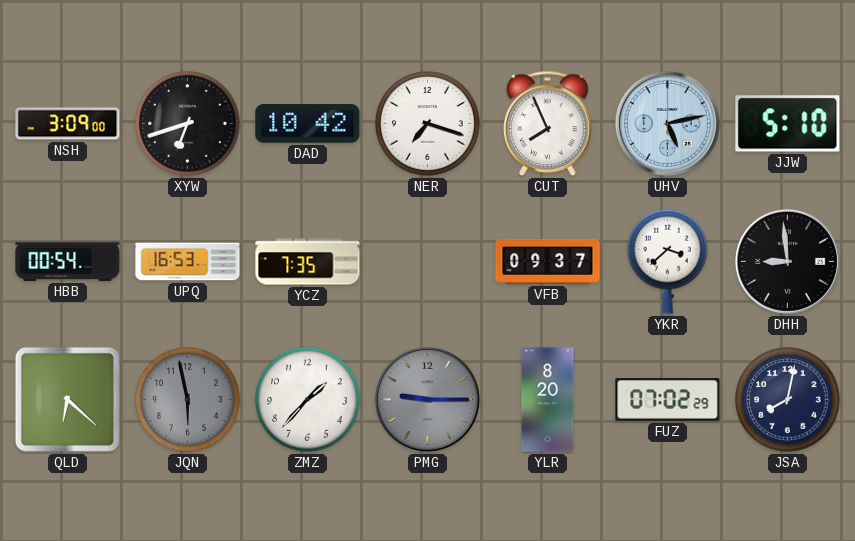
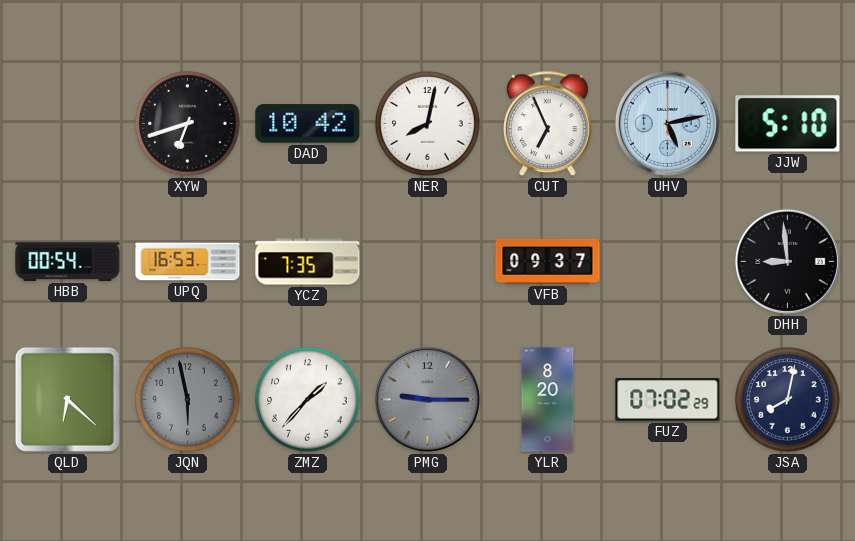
NSH: 3:09 -> none
NER: 7:18 -> 8:02
CUT: 7:56 -> 6:56
YKR: 3:38 -> none
